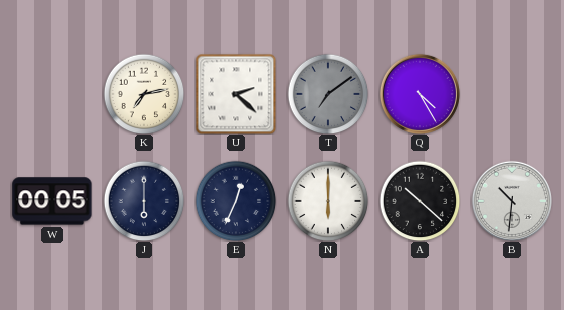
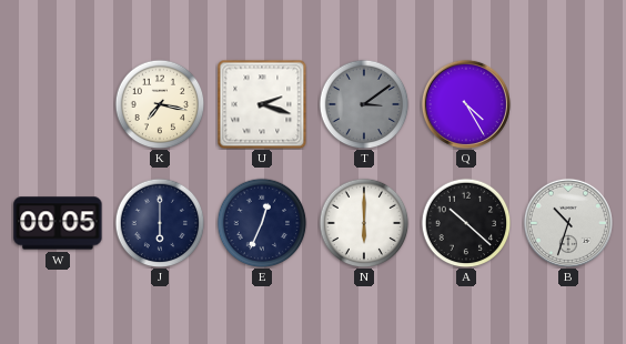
K: 7:13 -> 7:17
U: 2:22 -> 2:18
T: 7:09 -> 3:09
B: 10:31 -> 10:33
